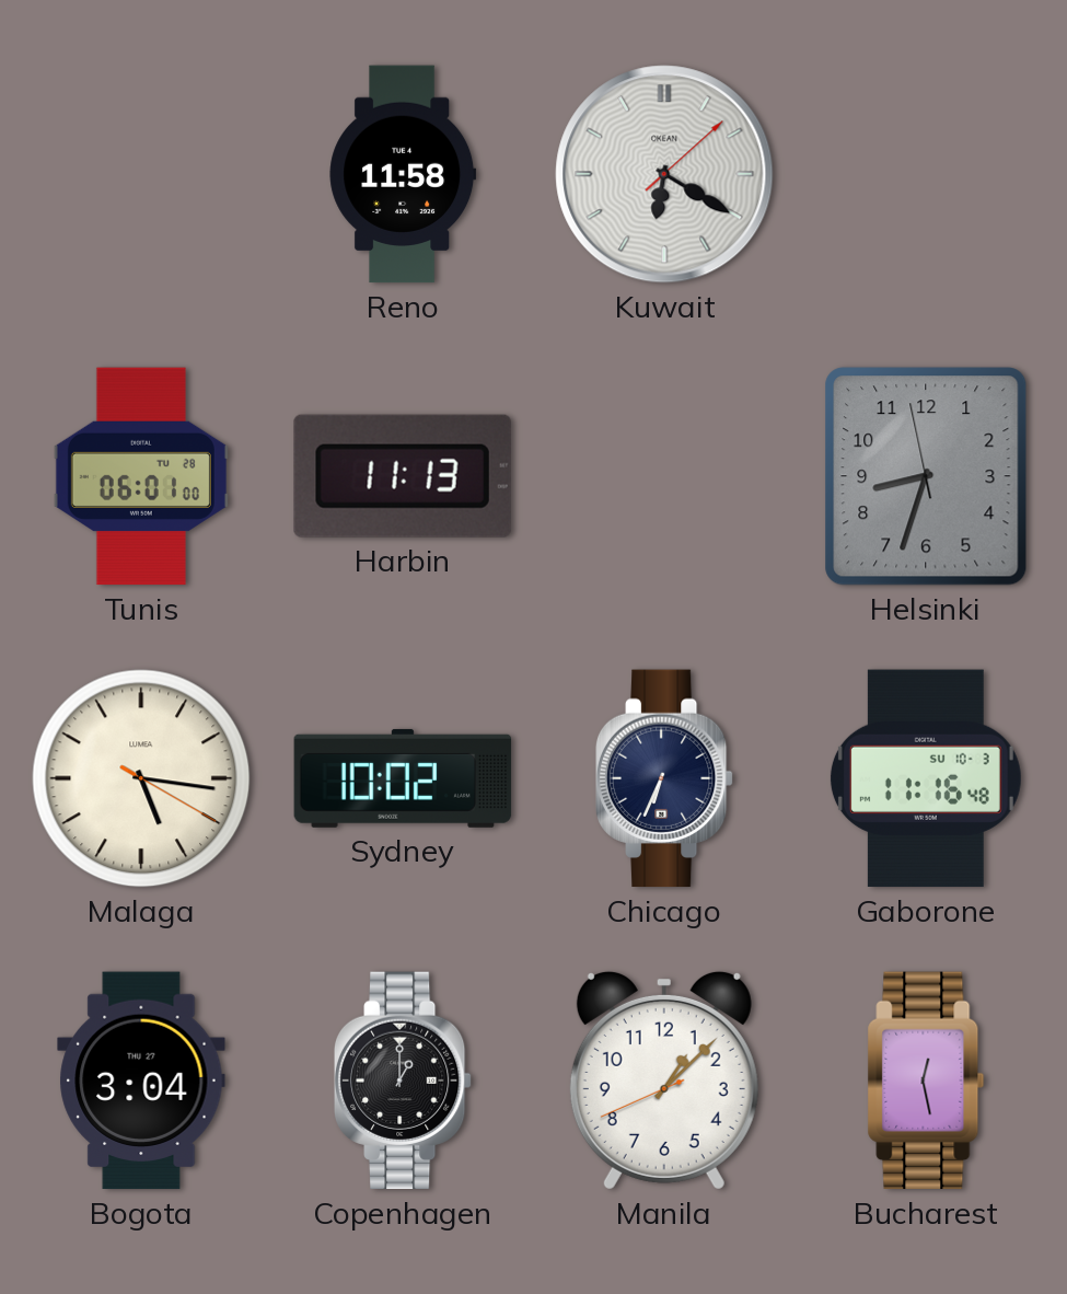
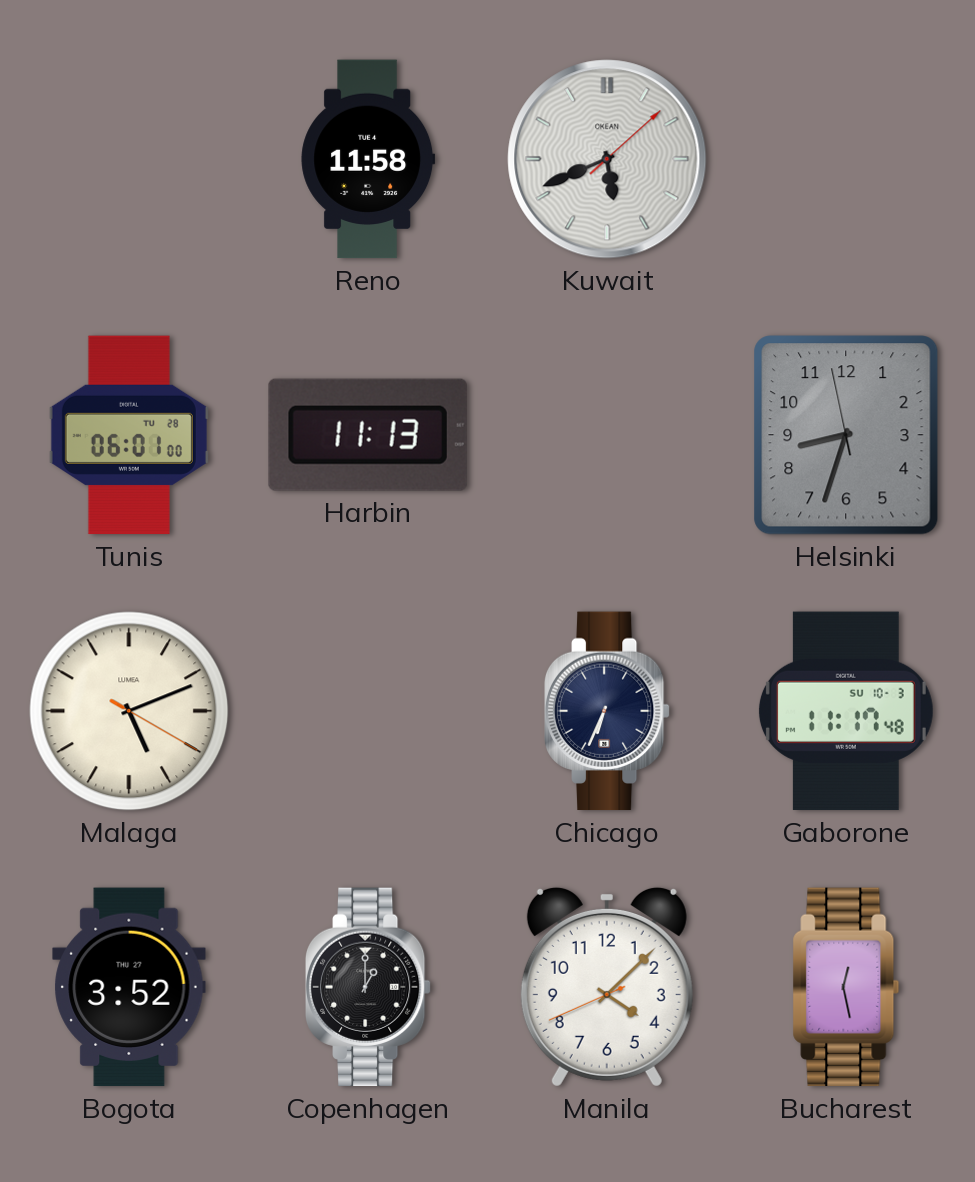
Kuwait: 6:20 -> 5:41
Malaga: 5:16 -> 5:11
Sydney: 10:02 -> none
Gaborone: 11:16 -> 11:17
Bogota: 3:04 -> 3:52
Manila: 1:07 -> 4:07
